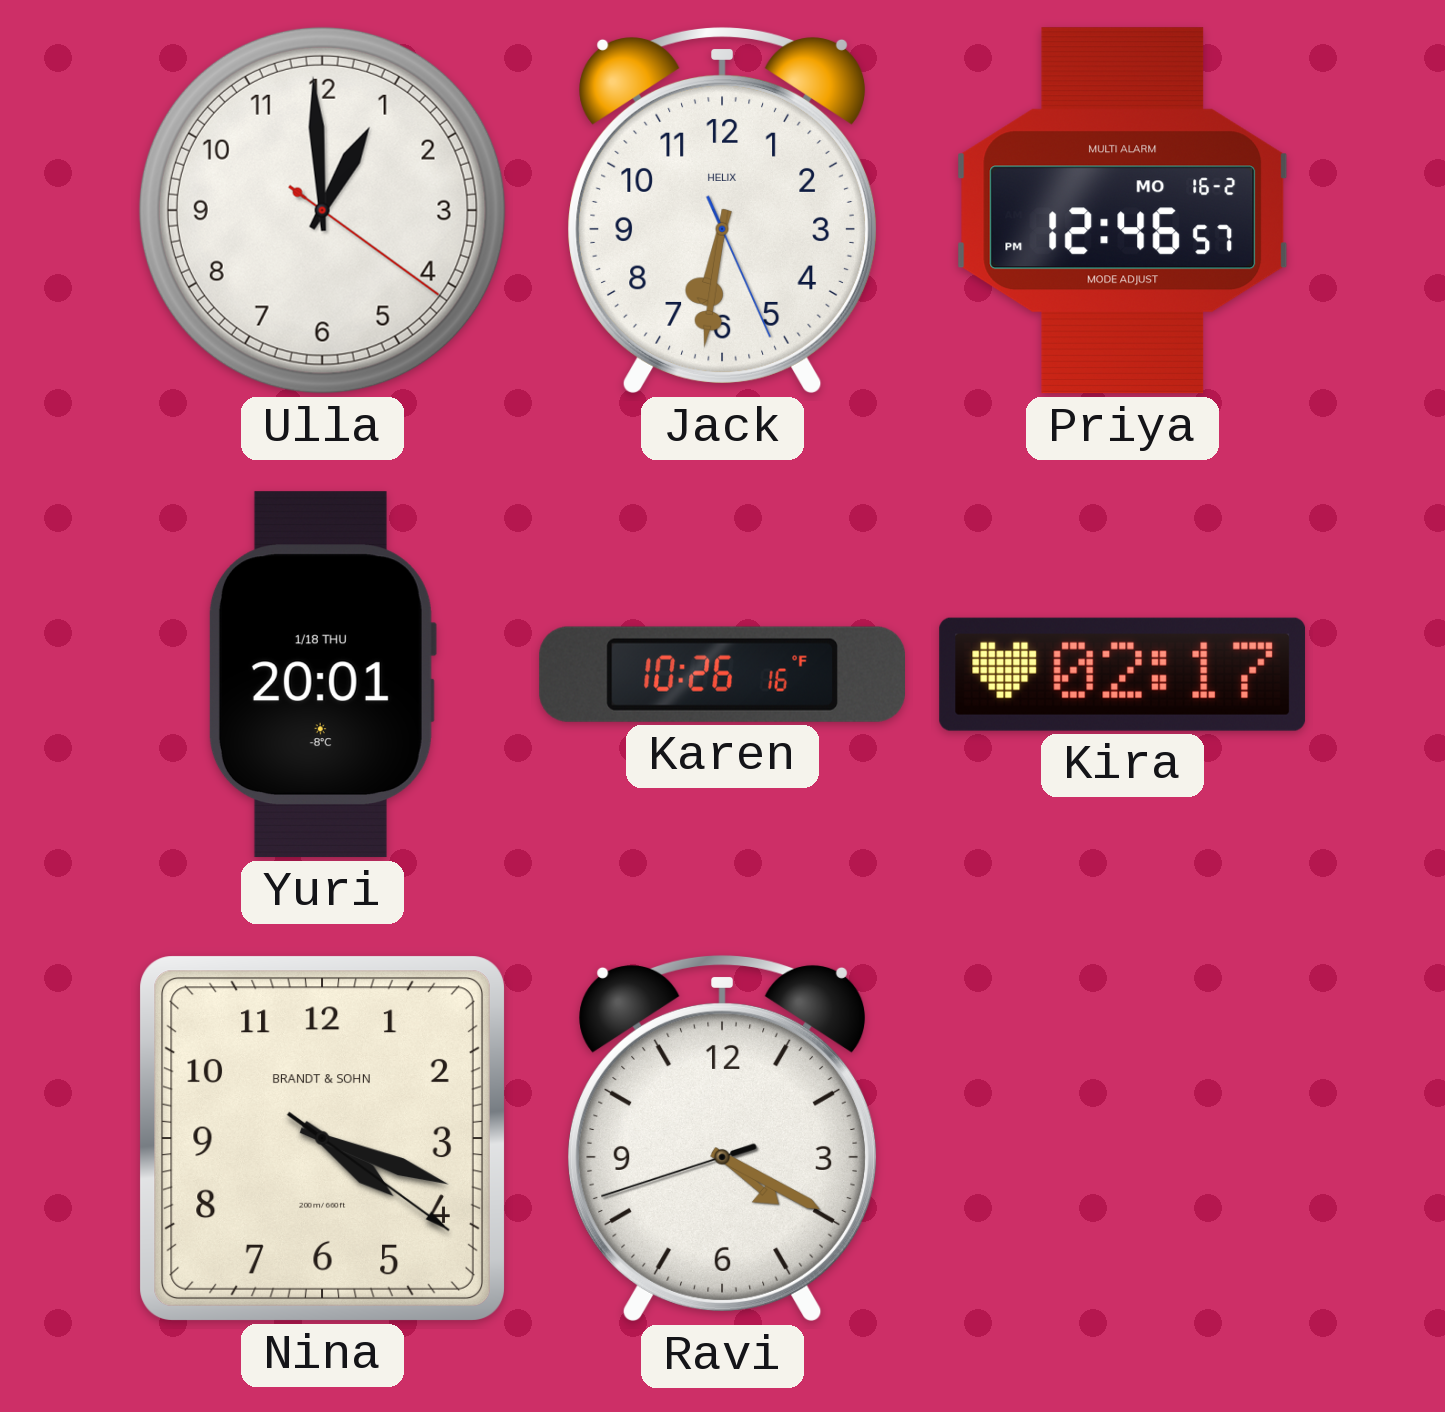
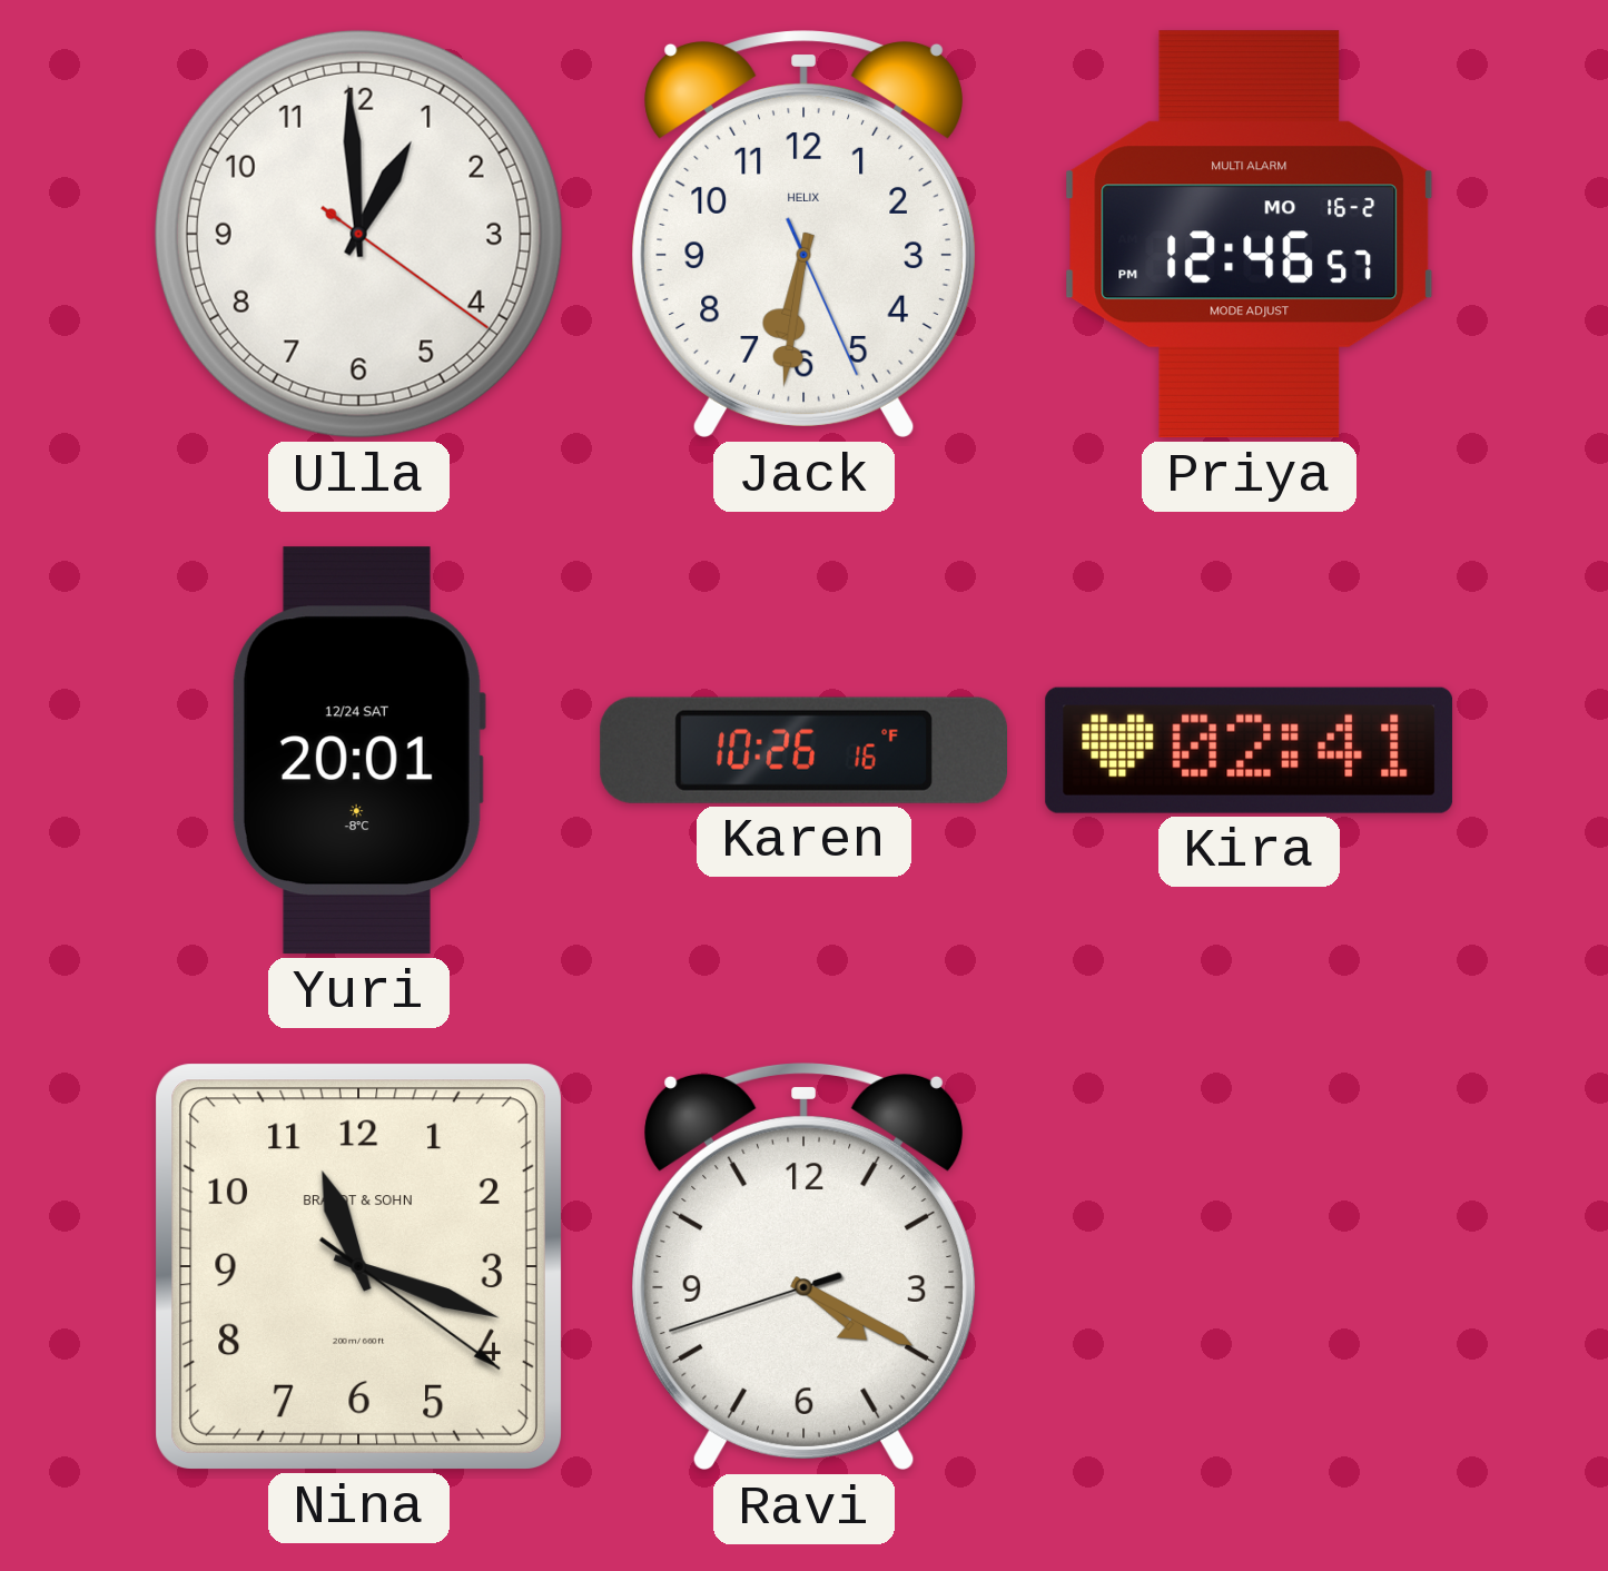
Yuri date: 1/18 THU -> 12/24 SAT
Kira: 02:17 -> 02:41
Nina: 4:18 -> 11:18
